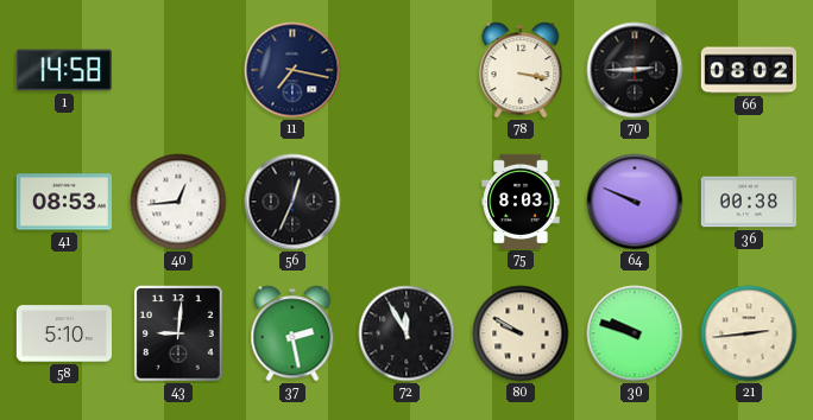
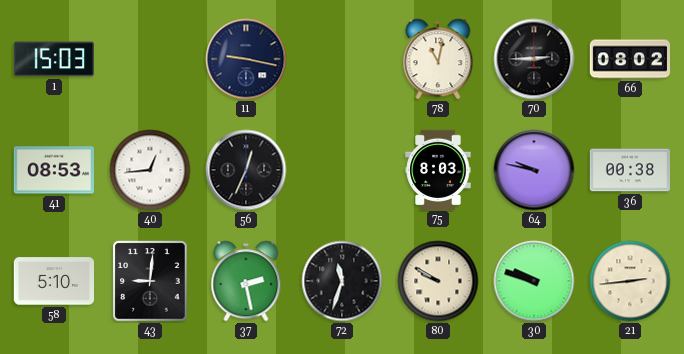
1: 14:58 -> 15:03
11: 7:17 -> 9:17
78: 3:17 -> 11:02
64: 9:49 -> 9:47
72: 11:55 -> 11:33
